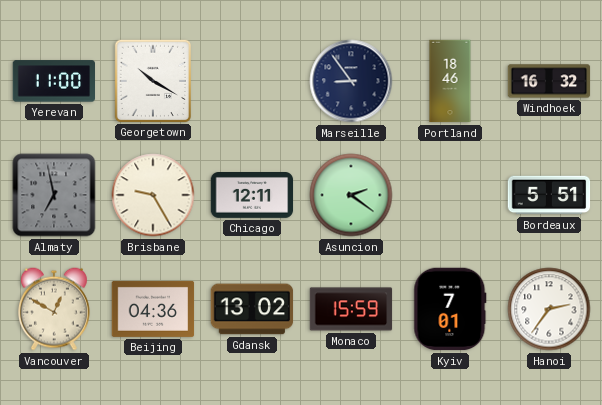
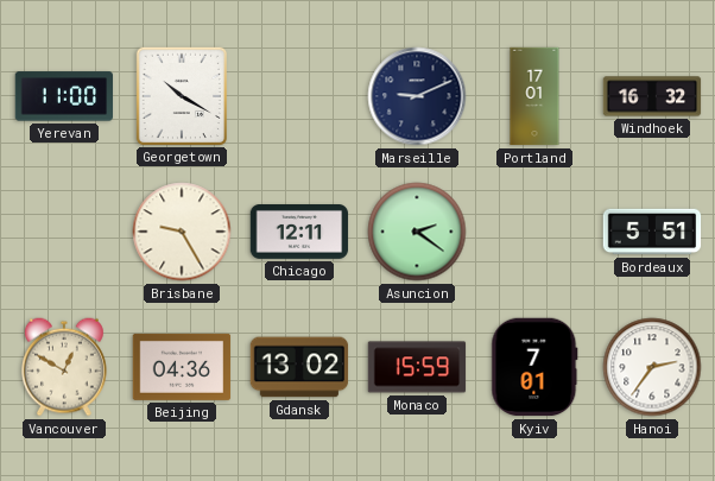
Marseille: 8:54 -> 9:11
Portland: 18:46 -> 17:01
Almaty: 6:58 -> none
